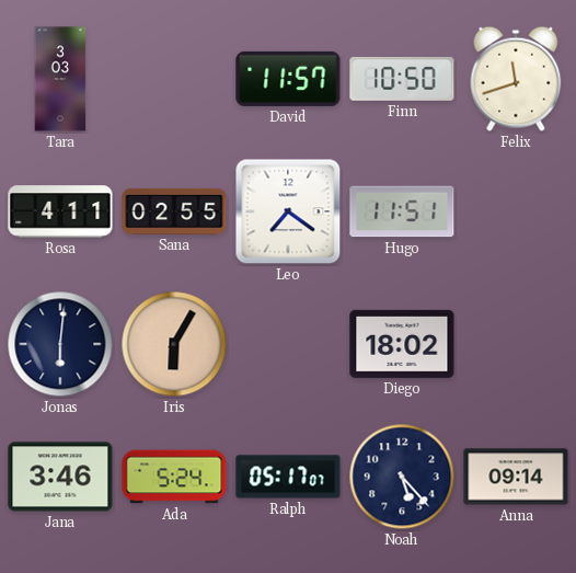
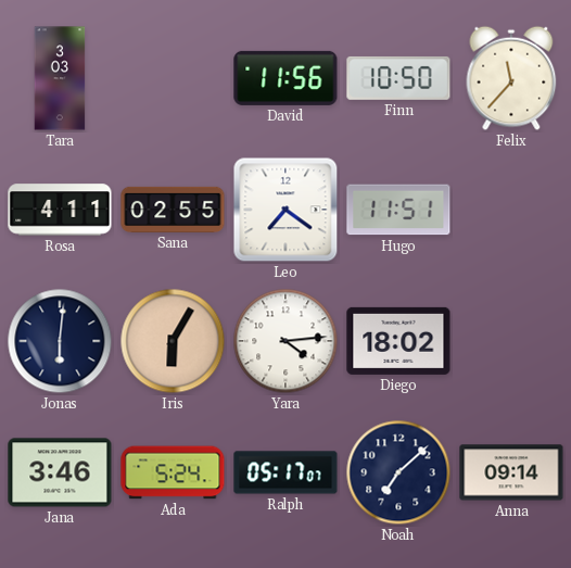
David: 11:57 -> 11:56
Felix: 11:42 -> 11:37
Yara: none -> 4:14
Noah: 5:23 -> 7:08
